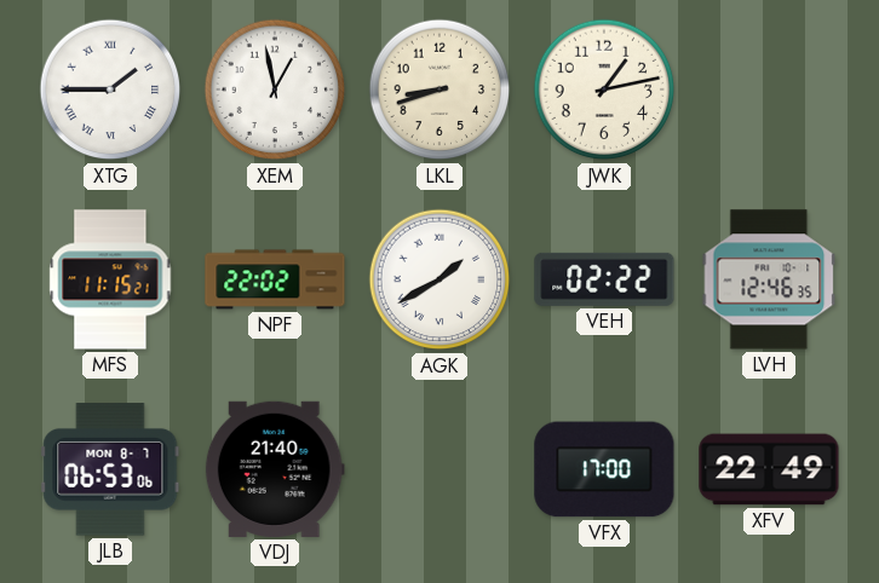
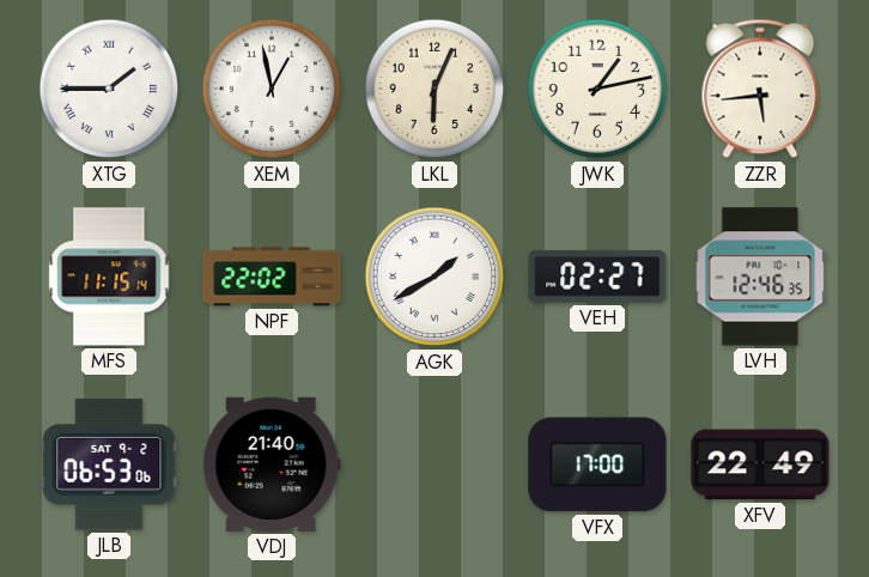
LKL: 8:42 -> 6:04
ZZR: none -> 5:44
MFS: 11:15:21 -> 11:15:14
VEH: 02:22 -> 02:27
JLB date: MON 8-7 -> SAT 9-2
